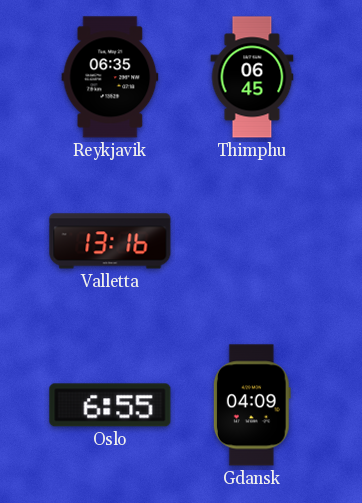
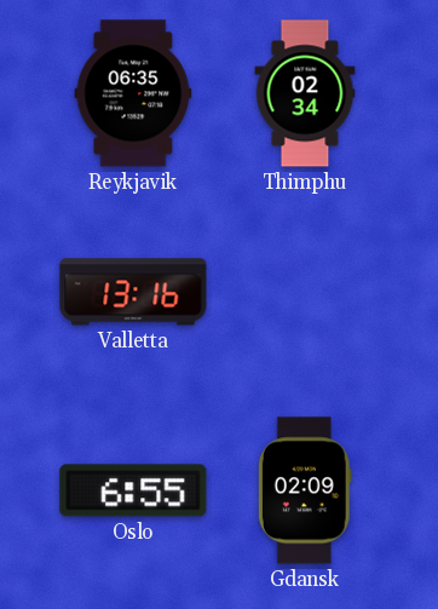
Thimphu: 06:45 -> 02:34
Gdansk: 04:09 -> 02:09
